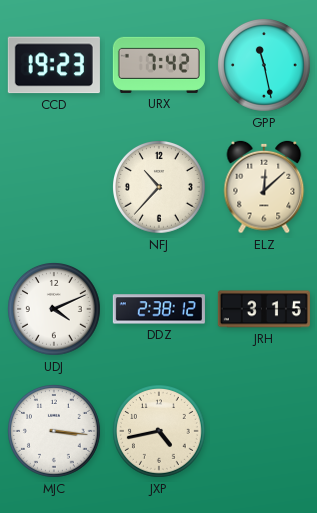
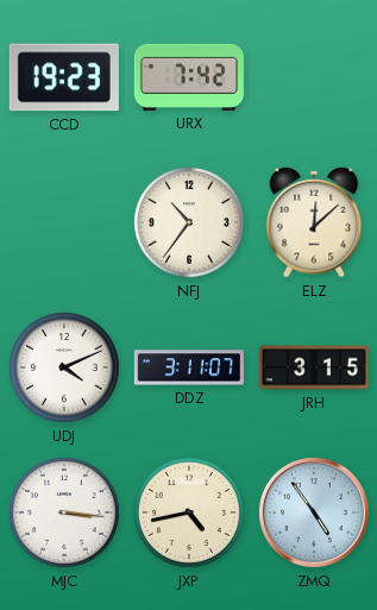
GPP: 11:28 -> none
NFJ: 10:37 -> 10:36
DDZ: 2:38 -> 3:11
ZMQ: none -> 4:54
